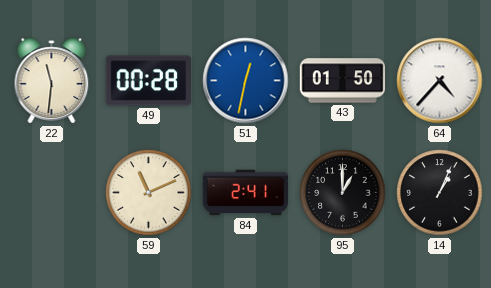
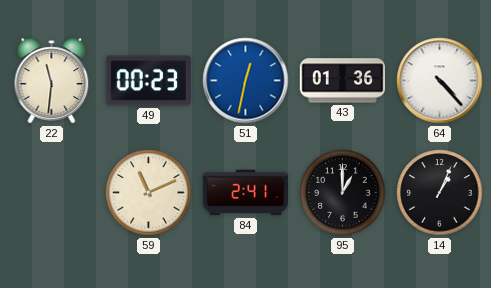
49: 00:28 -> 00:23
43: 01:50 -> 01:36
64: 4:37 -> 4:23
